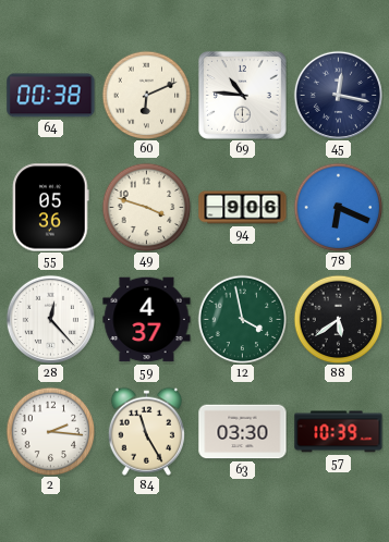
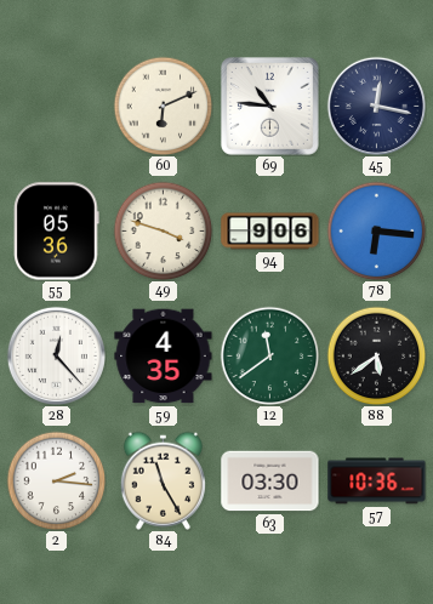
64: 00:38 -> none
78: 6:19 -> 6:16
59: 4:37 -> 4:35
12: 3:58 -> 11:39
57: 10:39 -> 10:36
